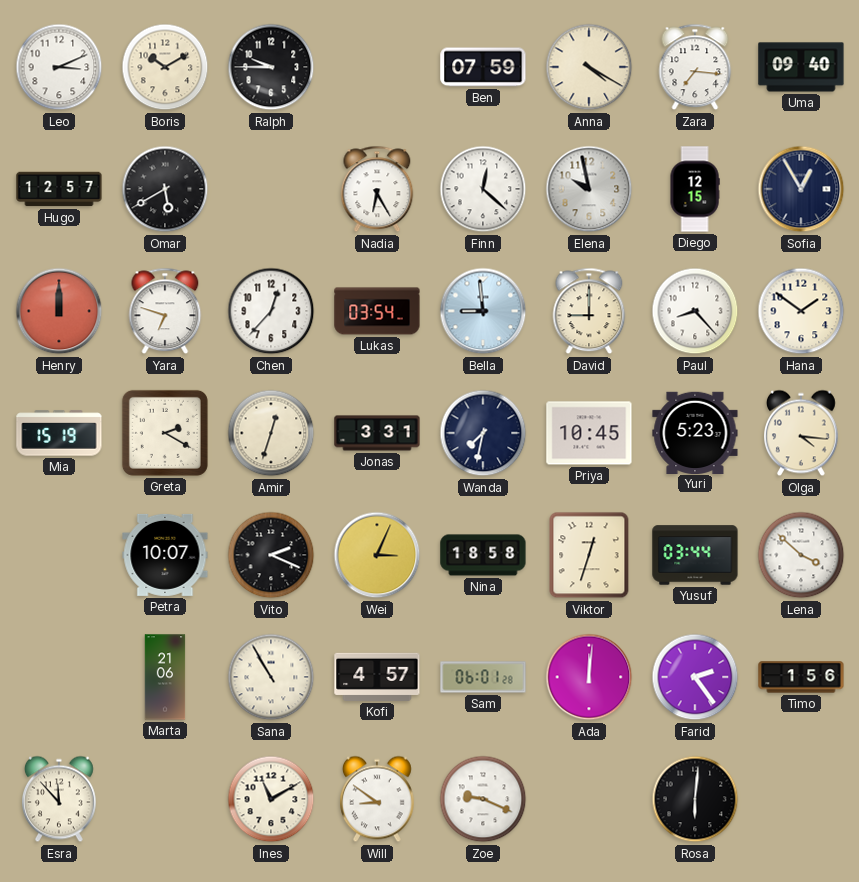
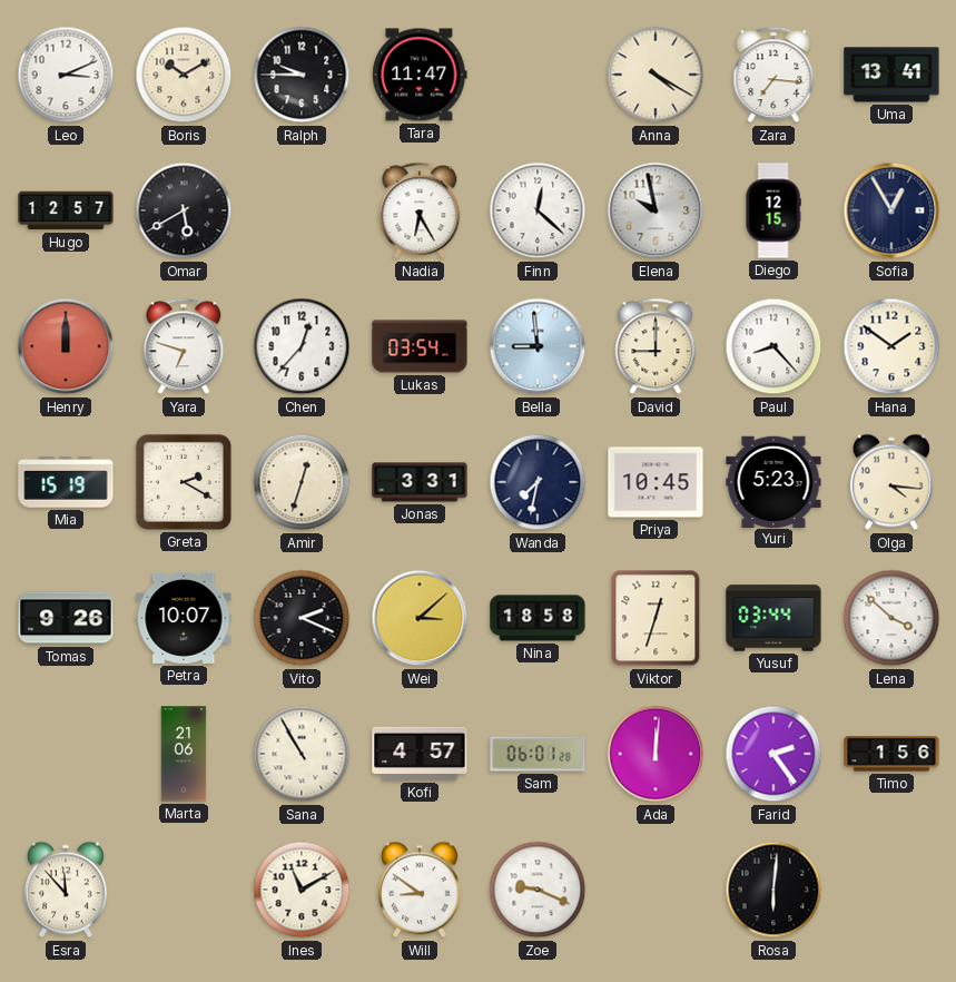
Tara: none -> 11:47
Ben: 07:59 -> none
Uma: 09:40 -> 13:41
Tomas: none -> 9:26
Wei: 3:04 -> 3:08
